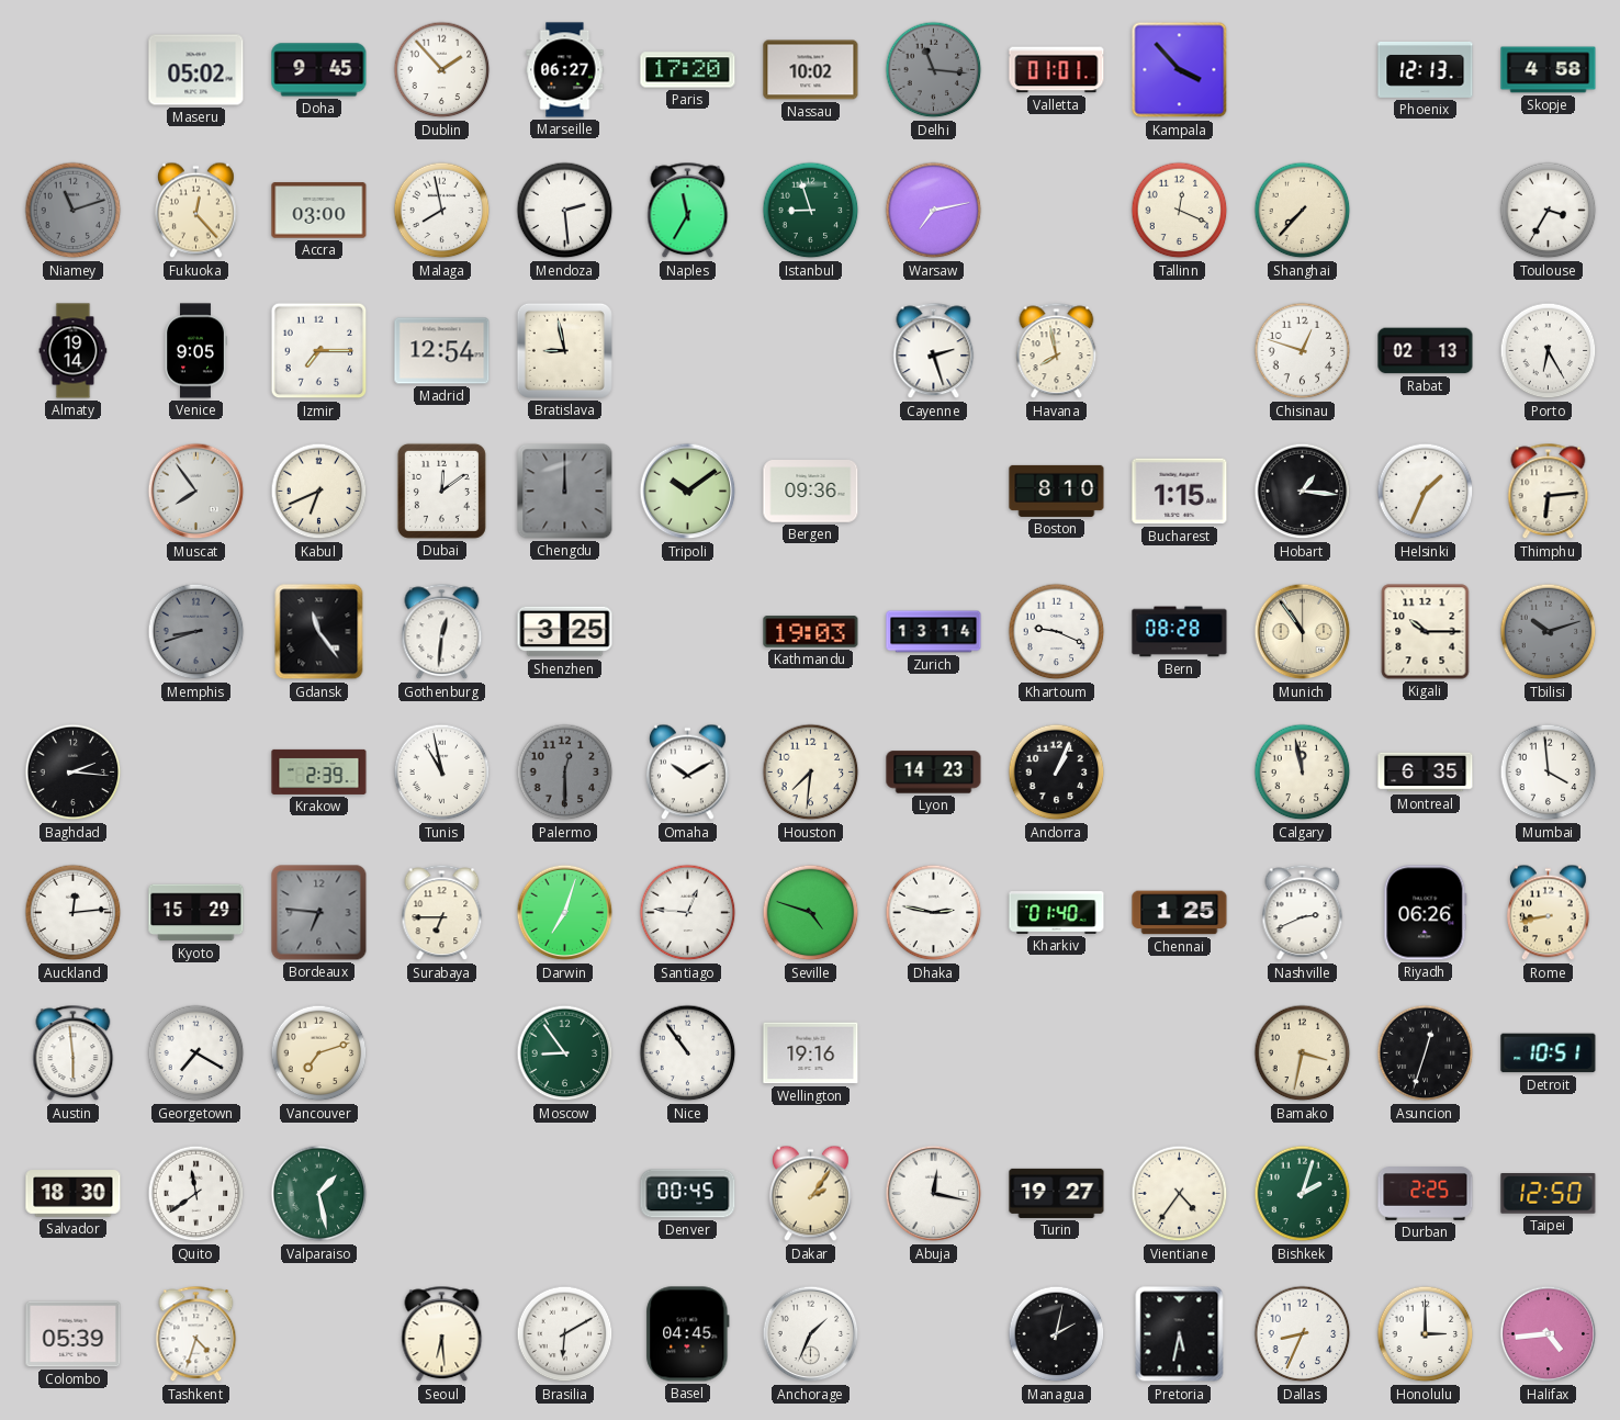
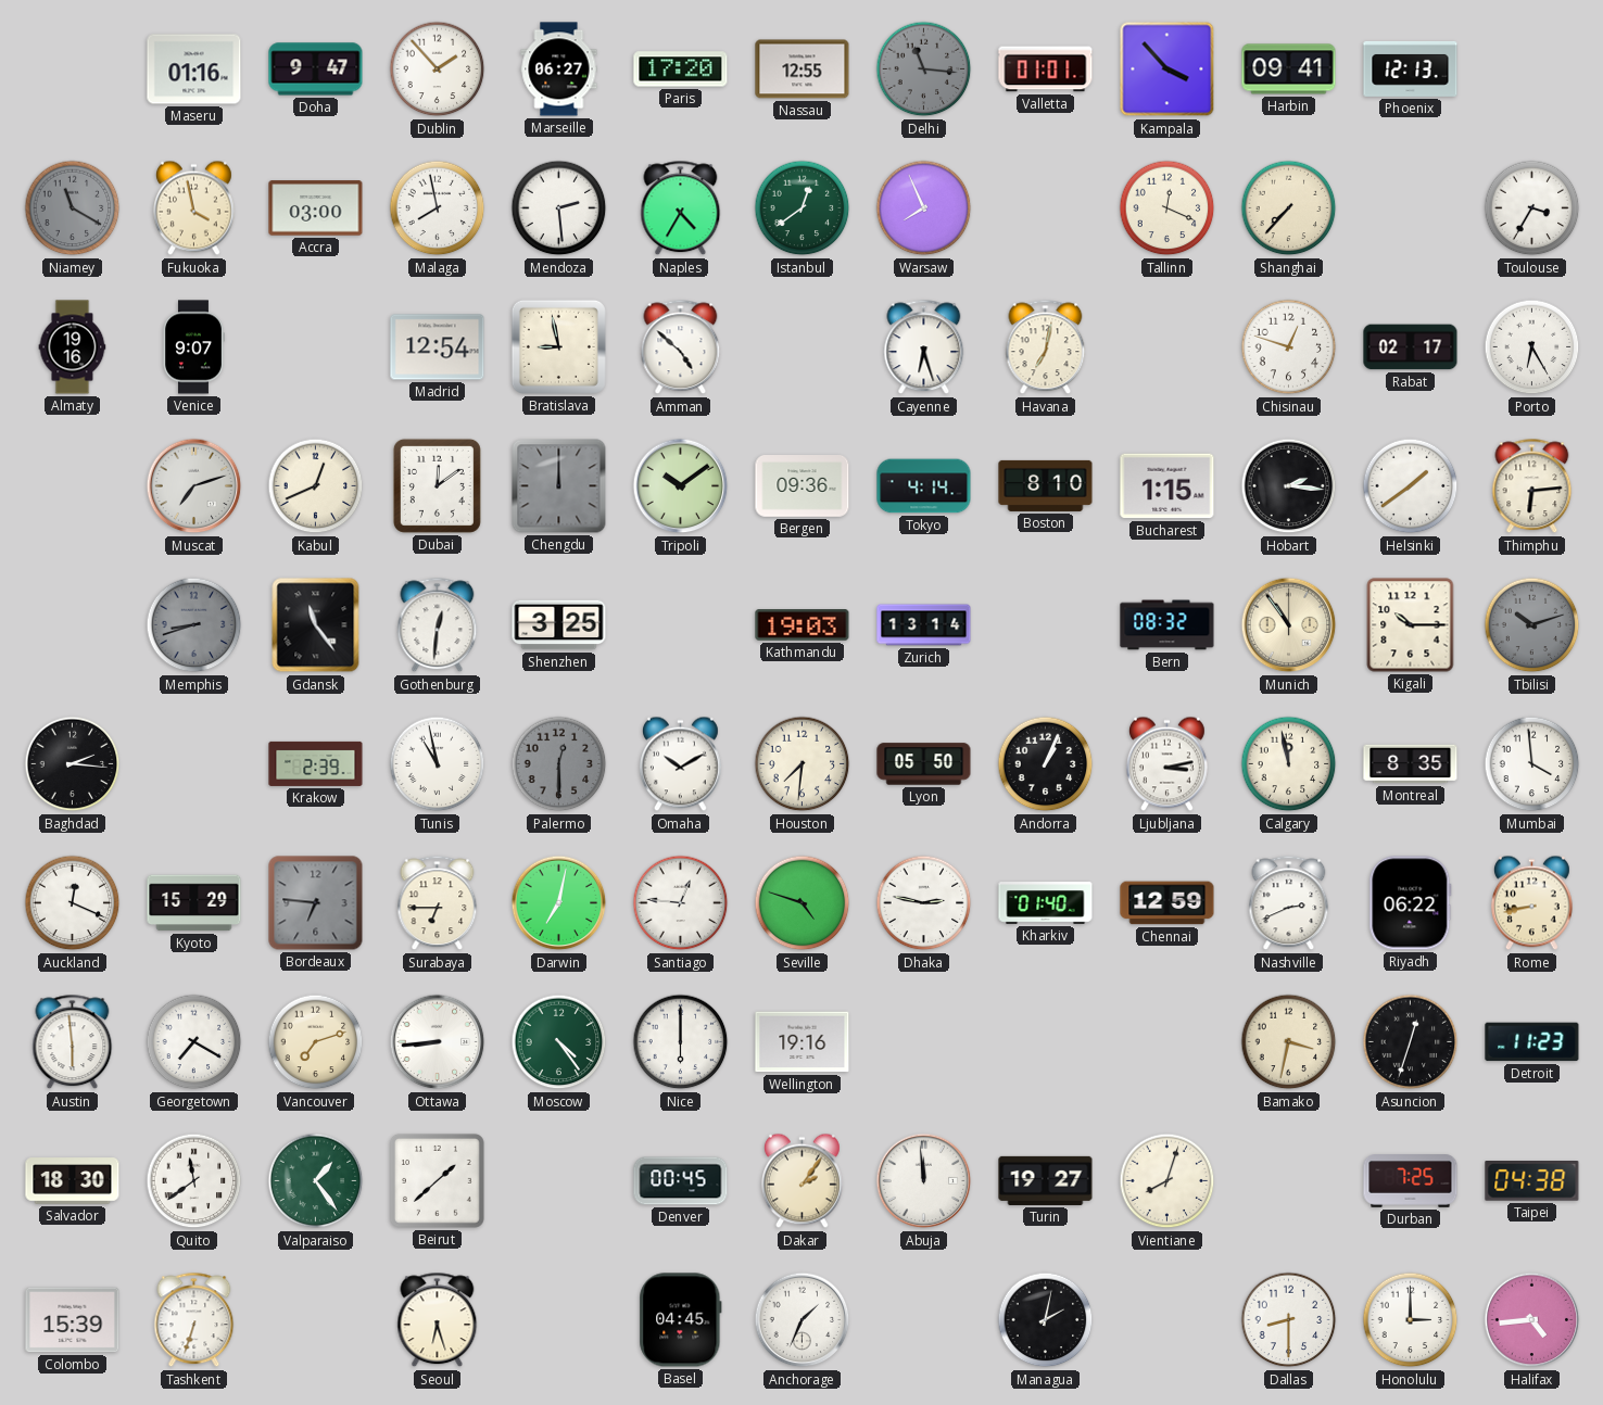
Maseru: 05:02 -> 01:16
Doha: 9:45 -> 9:47
Nassau: 10:02 -> 12:55
Harbin: none -> 09:41
Skopje: 4:58 -> none
Niamey: 11:12 -> 11:20
Fukuoka: 12:23 -> 3:58
Naples: 11:35 -> 4:35
Istanbul: 8:57 -> 12:39
Warsaw: 7:13 -> 7:56
Almaty: 19:14 -> 19:16
Venice: 9:05 -> 9:07
Izmir: 7:15 -> none
Amman: none -> 4:52
Cayenne: 2:27 -> 6:27
Havana: 7:58 -> 7:02
Rabat: 02:13 -> 02:17
Muscat: 7:54 -> 7:12
Kabul: 6:41 -> 12:41
Tokyo: none -> 4:14
Hobart: 1:16 -> 2:16
Helsinki: 1:34 -> 1:39
Khartoum: 9:19 -> none
Bern: 08:28 -> 08:32
Lyon: 14:23 -> 05:50
Ljubljana: none -> 3:13
Montreal: 6:35 -> 8:35
Auckland: 12:14 -> 12:19
Darwin: 7:03 -> 7:02
Chennai: 1:25 -> 12:59
Riyadh: 06:26 -> 06:22
Ottawa: none -> 8:44
Moscow: 8:54 -> 4:24
Nice: 10:54 -> 6:00
Detroit: 10:51 -> 11:23
Valparaiso: 1:28 -> 1:24
Beirut: none -> 1:38
Abuja: 12:17 -> 11:59
Vientiane: 4:36 -> 8:03
Bishkek: 2:03 -> none
Durban: 2:25 -> 7:25
Taipei: 12:50 -> 04:38
Colombo: 05:39 -> 15:39
Tashkent: 4:33 -> 6:33
Seoul: 6:29 -> 6:27
Brasilia: 6:10 -> none
Pretoria: 5:32 -> none
Dallas: 8:34 -> 8:30
